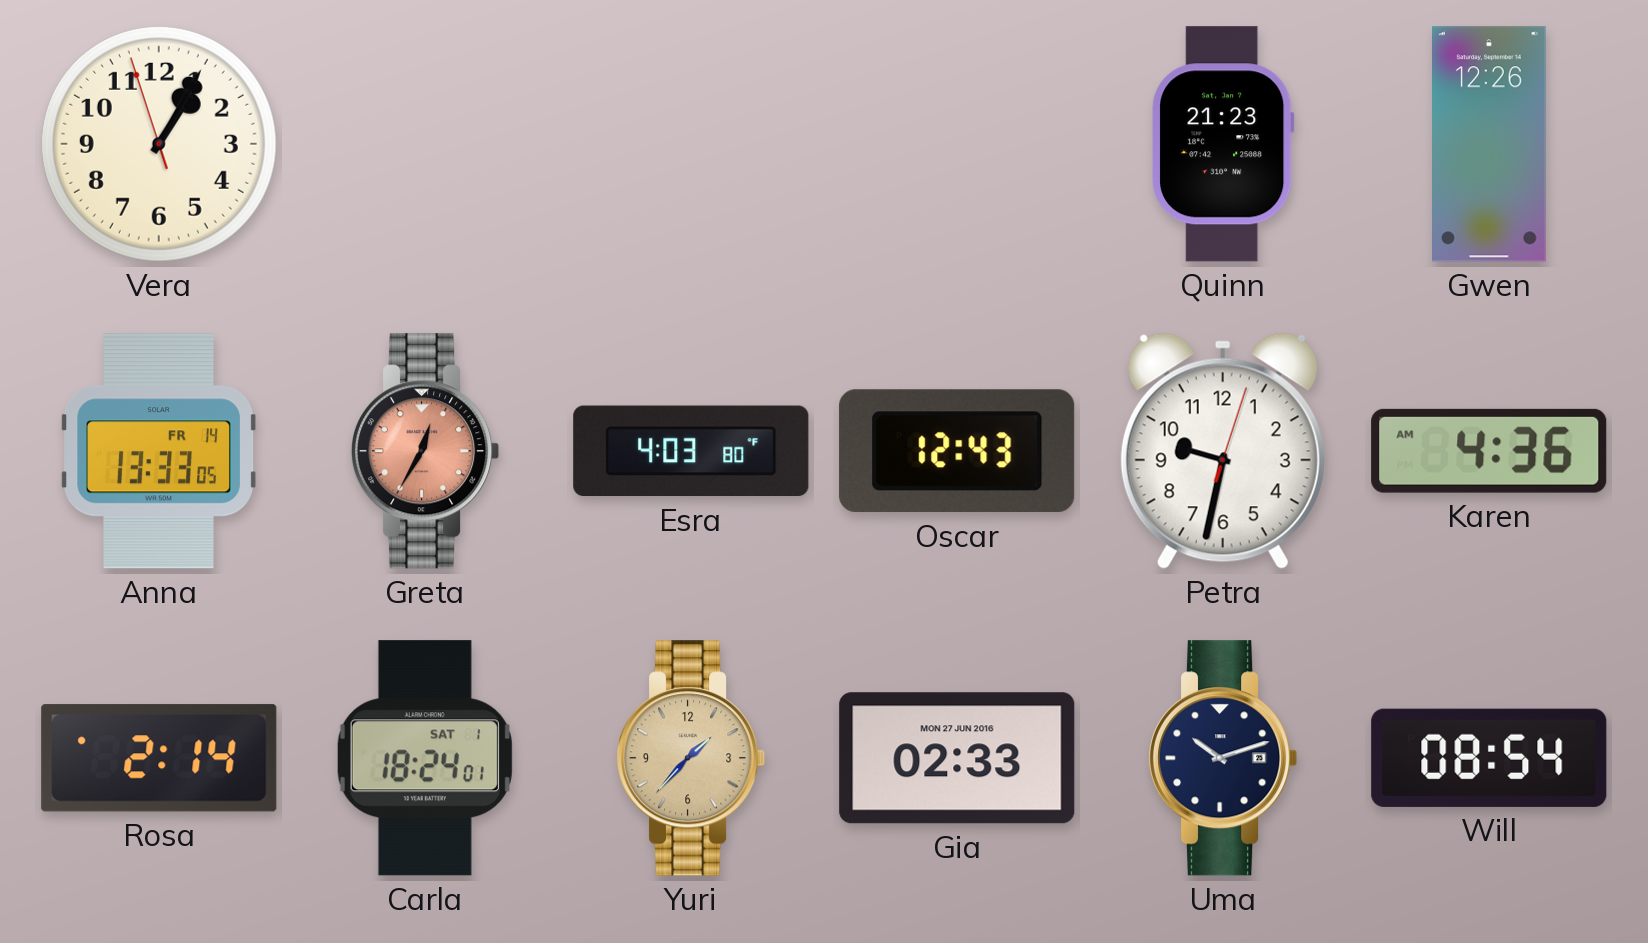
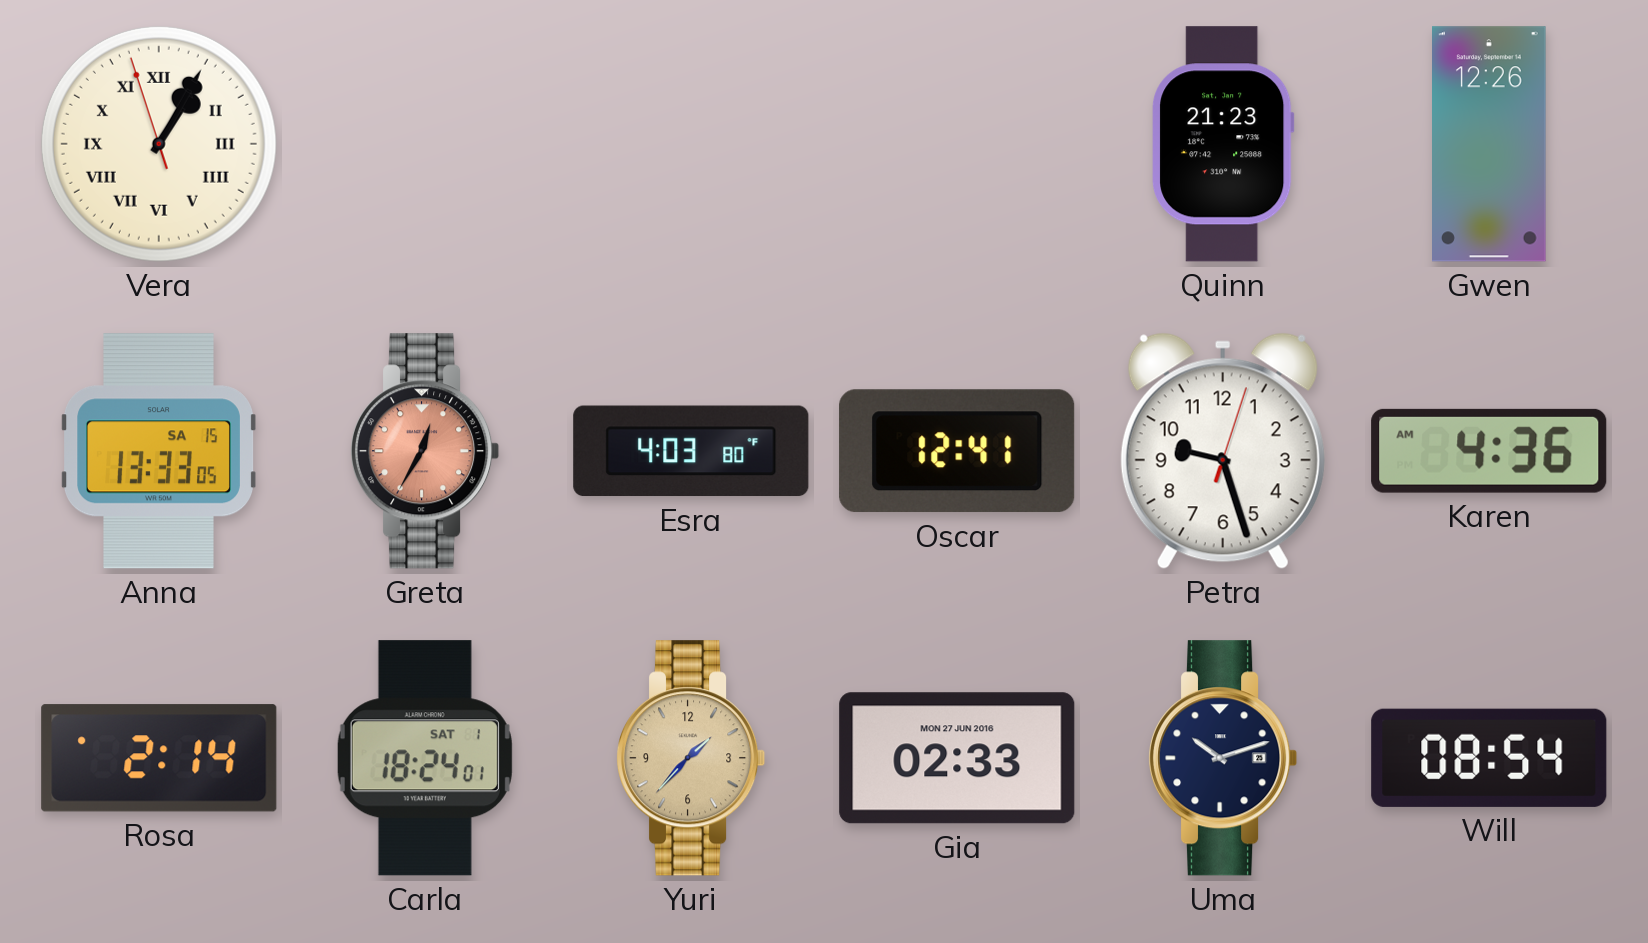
Vera numerals: Arabic -> Roman
Anna date: FR 14 -> SA 15
Oscar: 12:43 -> 12:41
Petra: 9:32 -> 9:27
